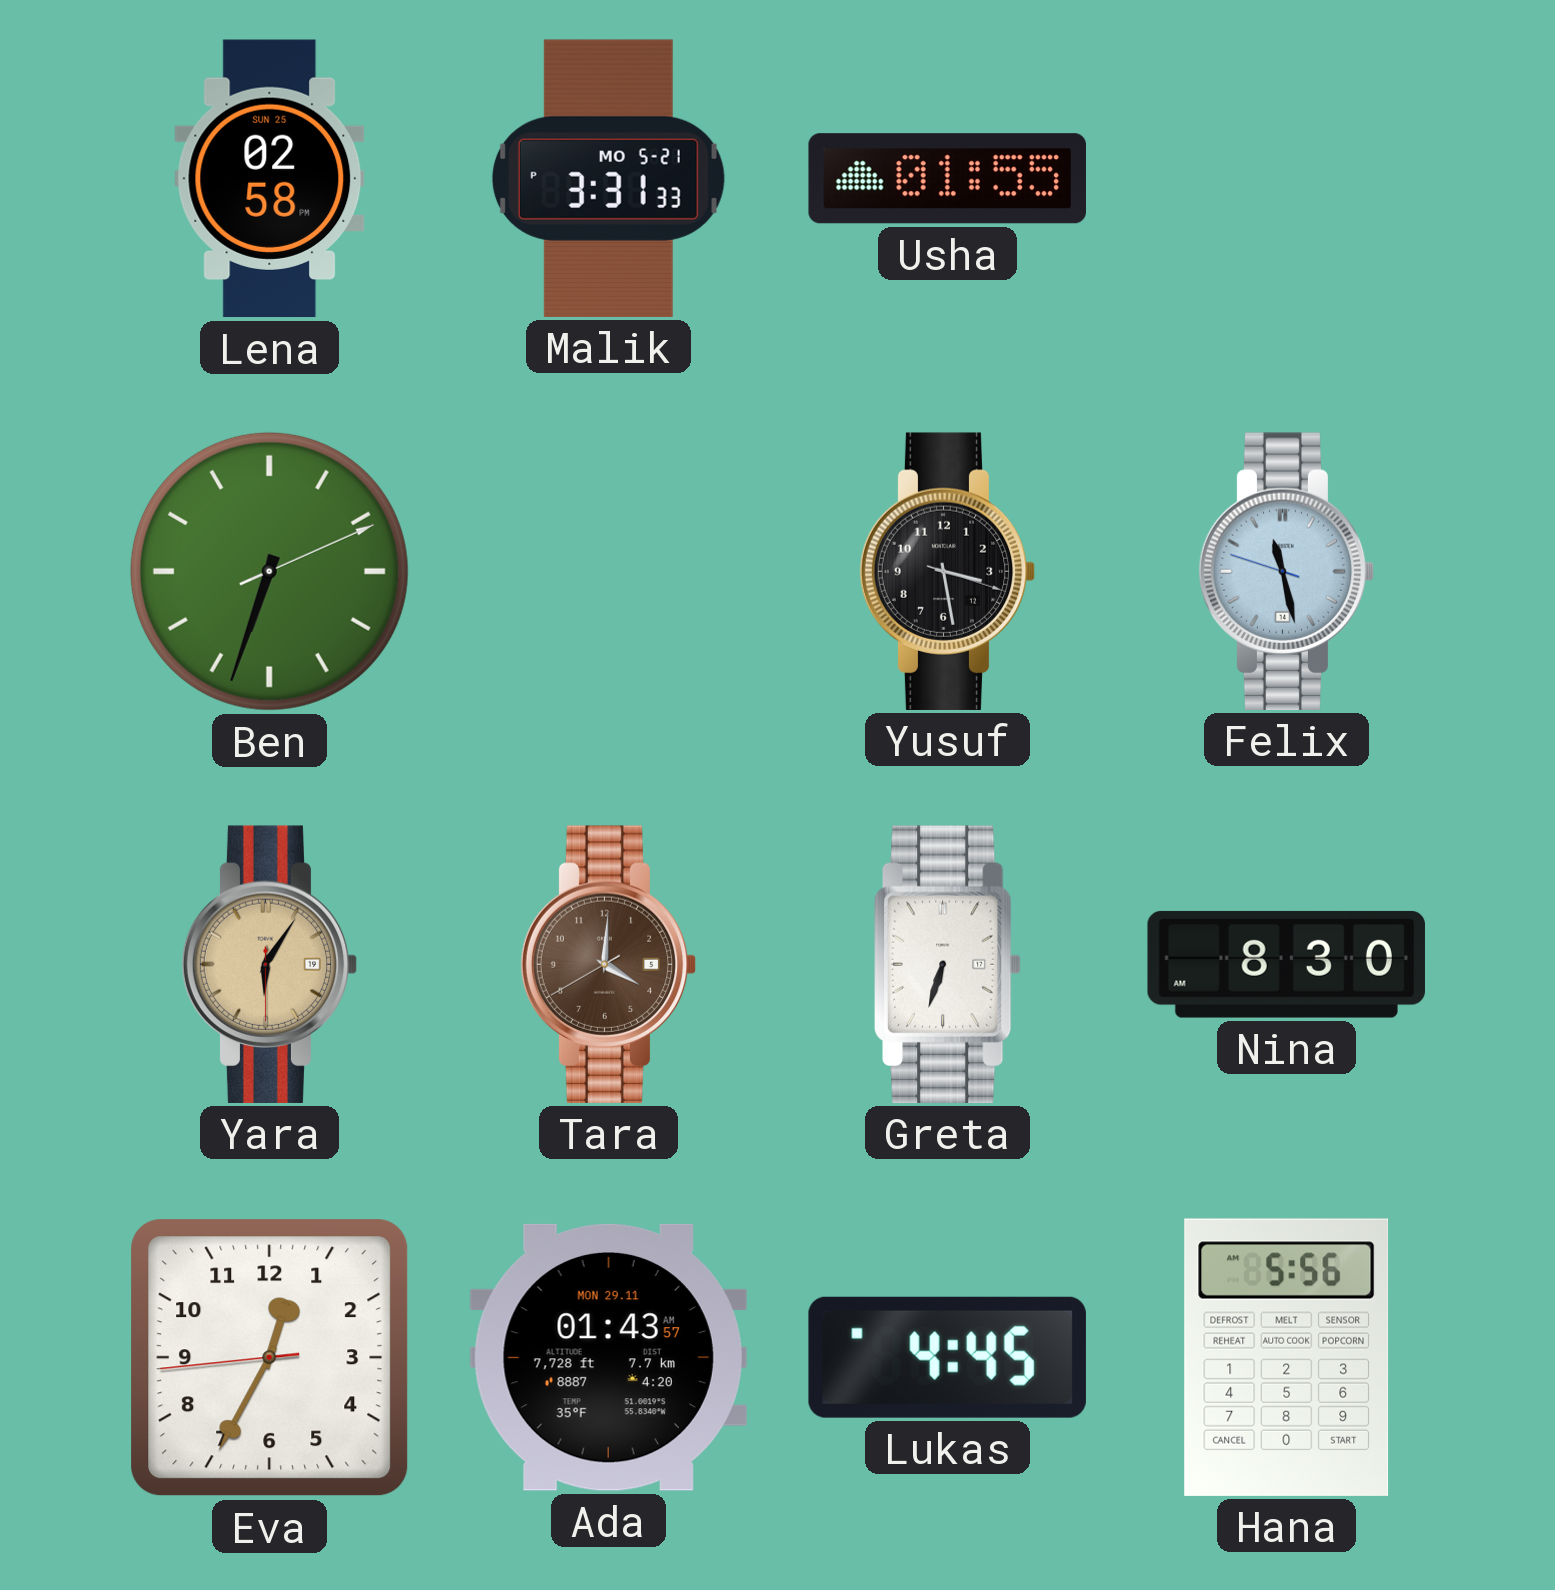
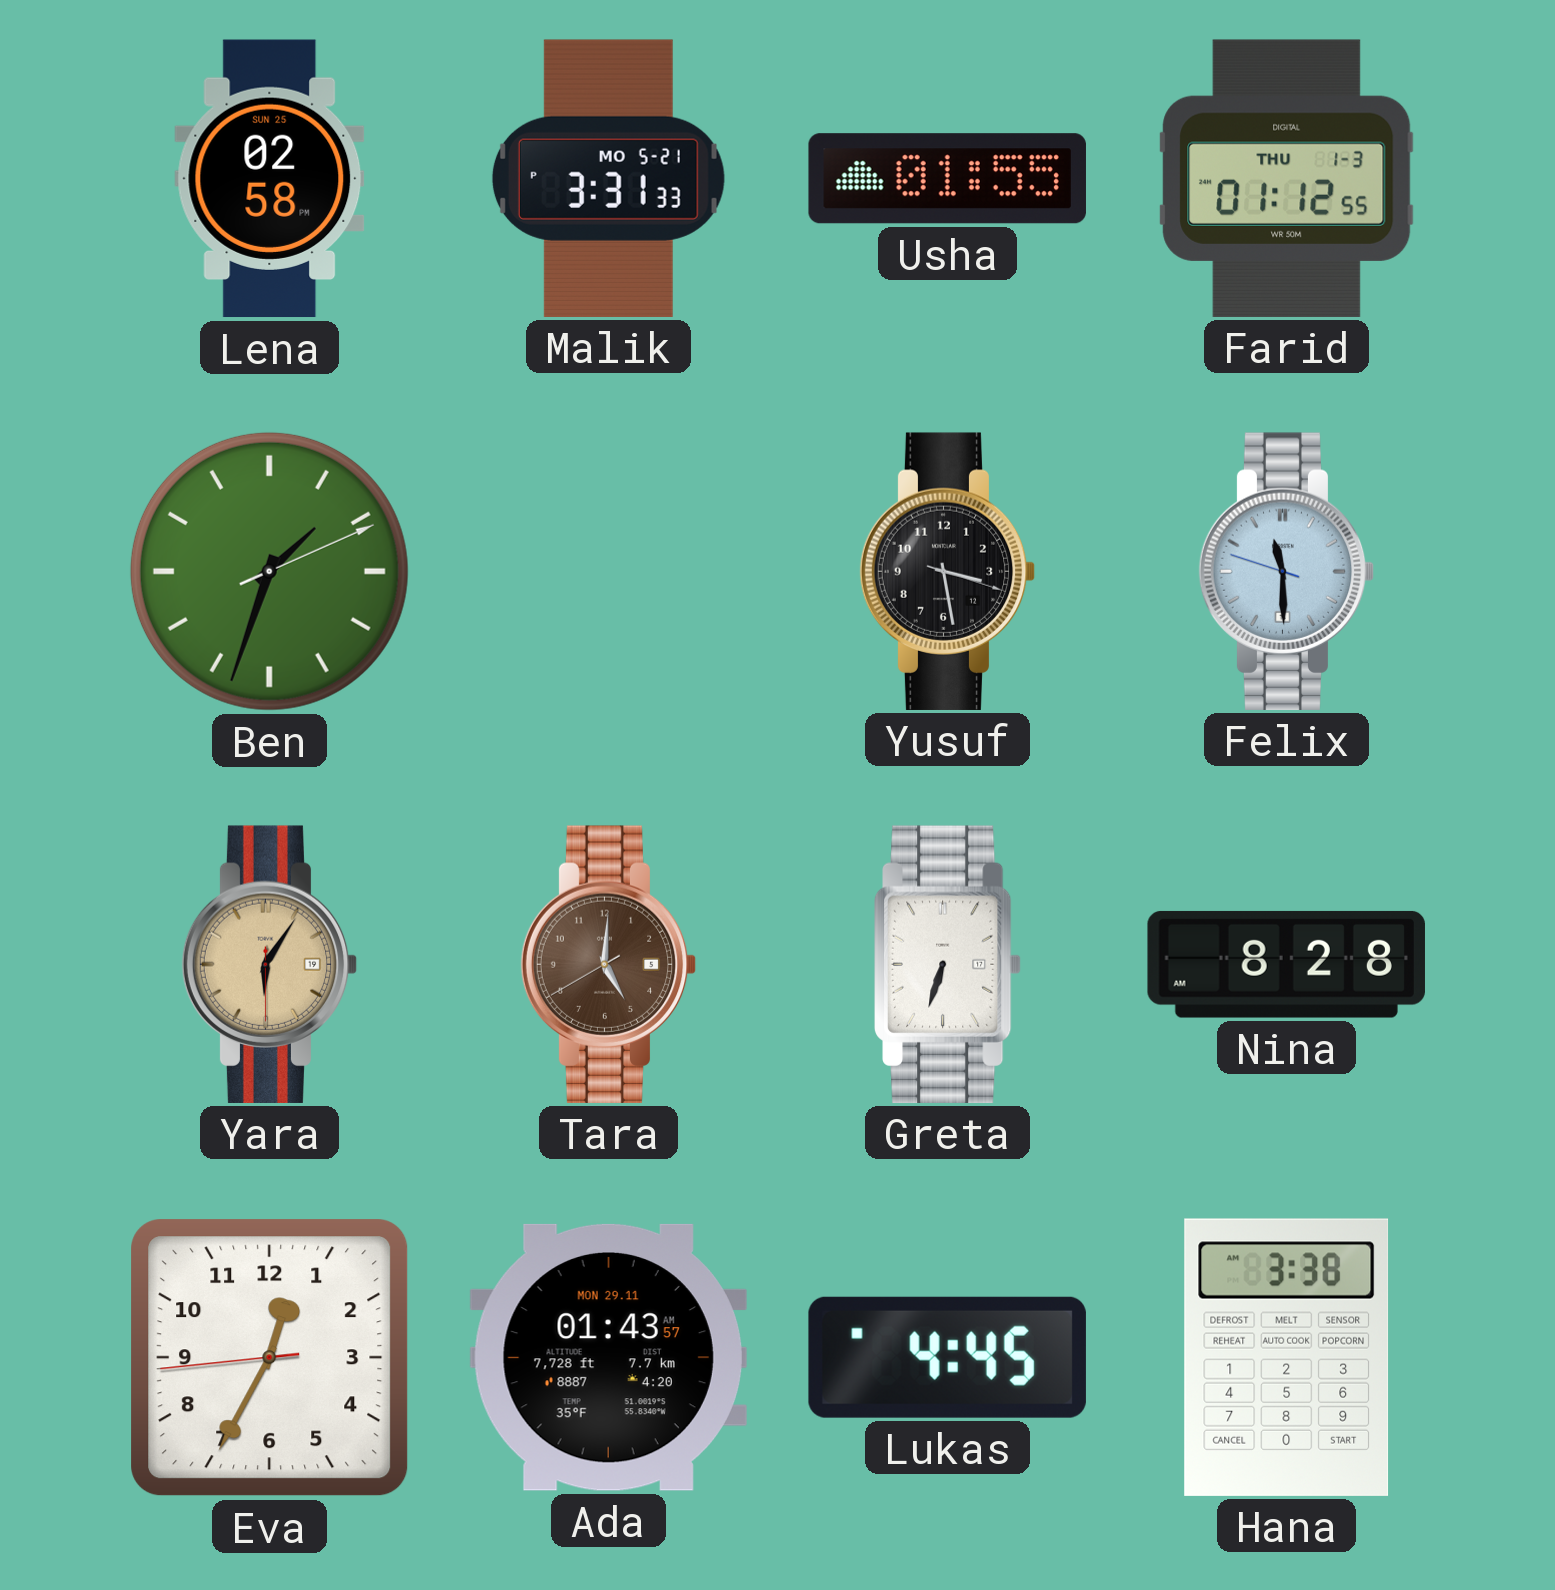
Farid: none -> 01:12
Ben: 6:33 -> 1:33
Felix: 11:27 -> 11:29
Tara: 4:00 -> 5:00
Nina: 8:30 -> 8:28
Hana: 5:56 -> 3:38
